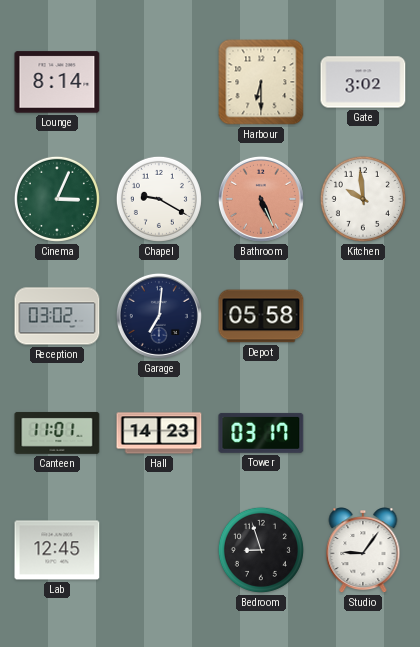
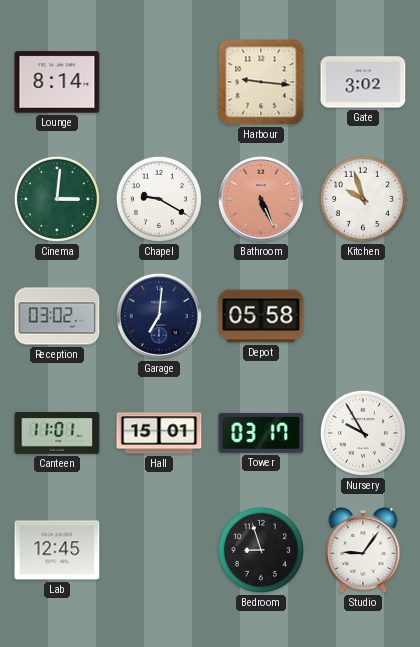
Harbour: 6:30 -> 9:16
Cinema: 3:04 -> 3:01
Kitchen: 9:59 -> 9:57
Hall: 14:23 -> 15:01
Nursery: none -> 9:55
